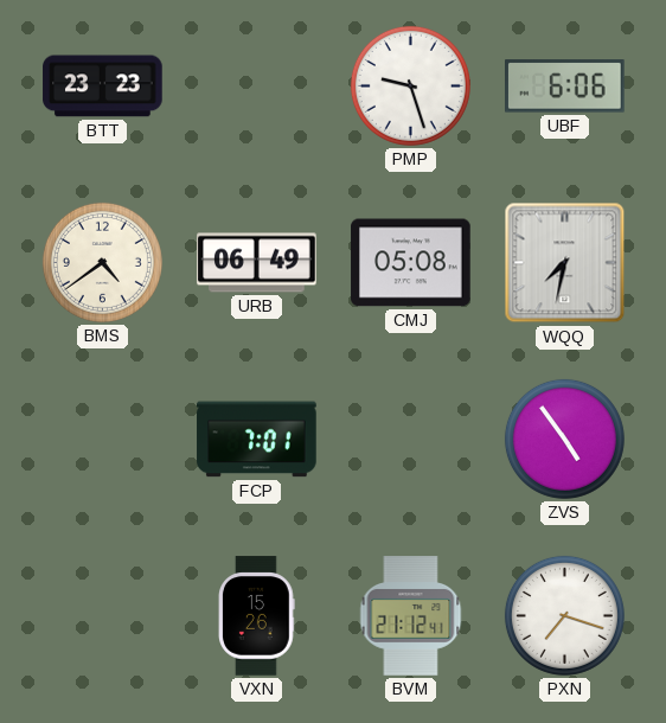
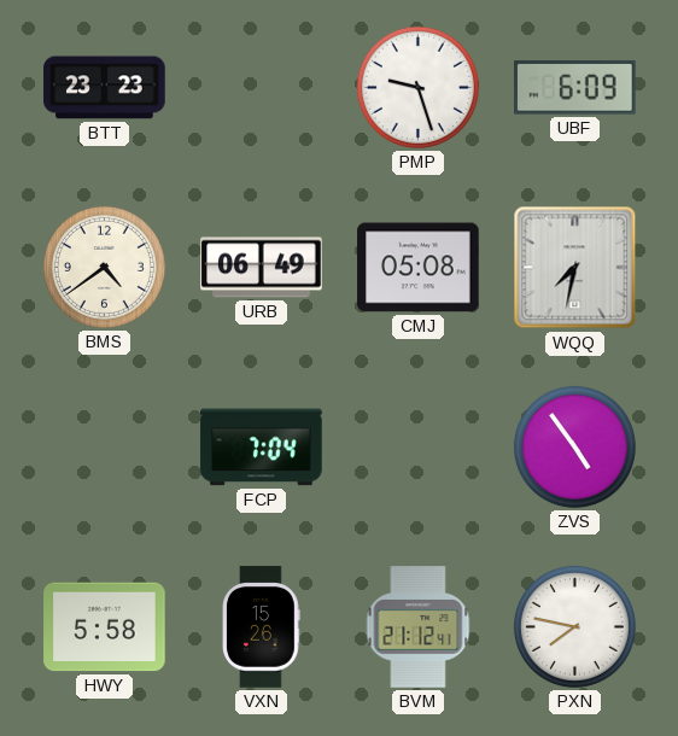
UBF: 6:06 -> 6:09
FCP: 7:01 -> 7:04
HWY: none -> 5:58
PXN: 7:18 -> 7:47
